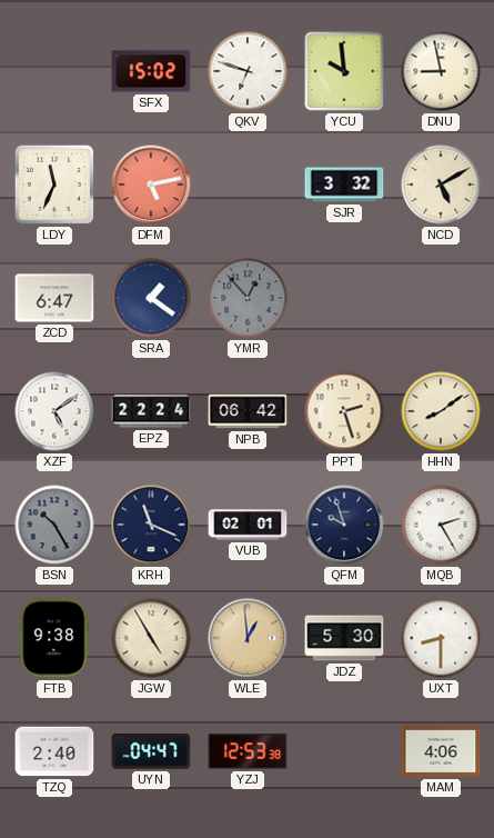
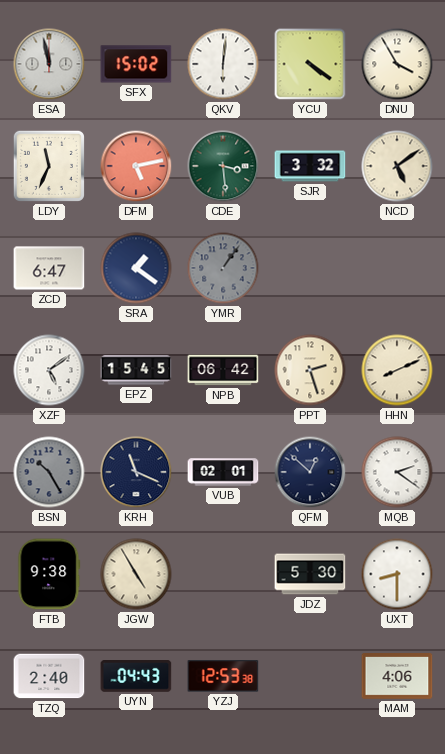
ESA: none -> 11:58
QKV: 6:48 -> 6:01
YCU: 9:59 -> 4:21
DNU: 8:58 -> 3:55
CDE: none -> 3:29
NCD: 5:10 -> 5:09
YMR: 12:53 -> 1:06
EPZ: 22:24 -> 15:45
HHN: 8:09 -> 8:11
QFM: 9:57 -> 12:52
MQB: 2:25 -> 2:21
WLE: 12:59 -> none
UYN: 04:47 -> 04:43
